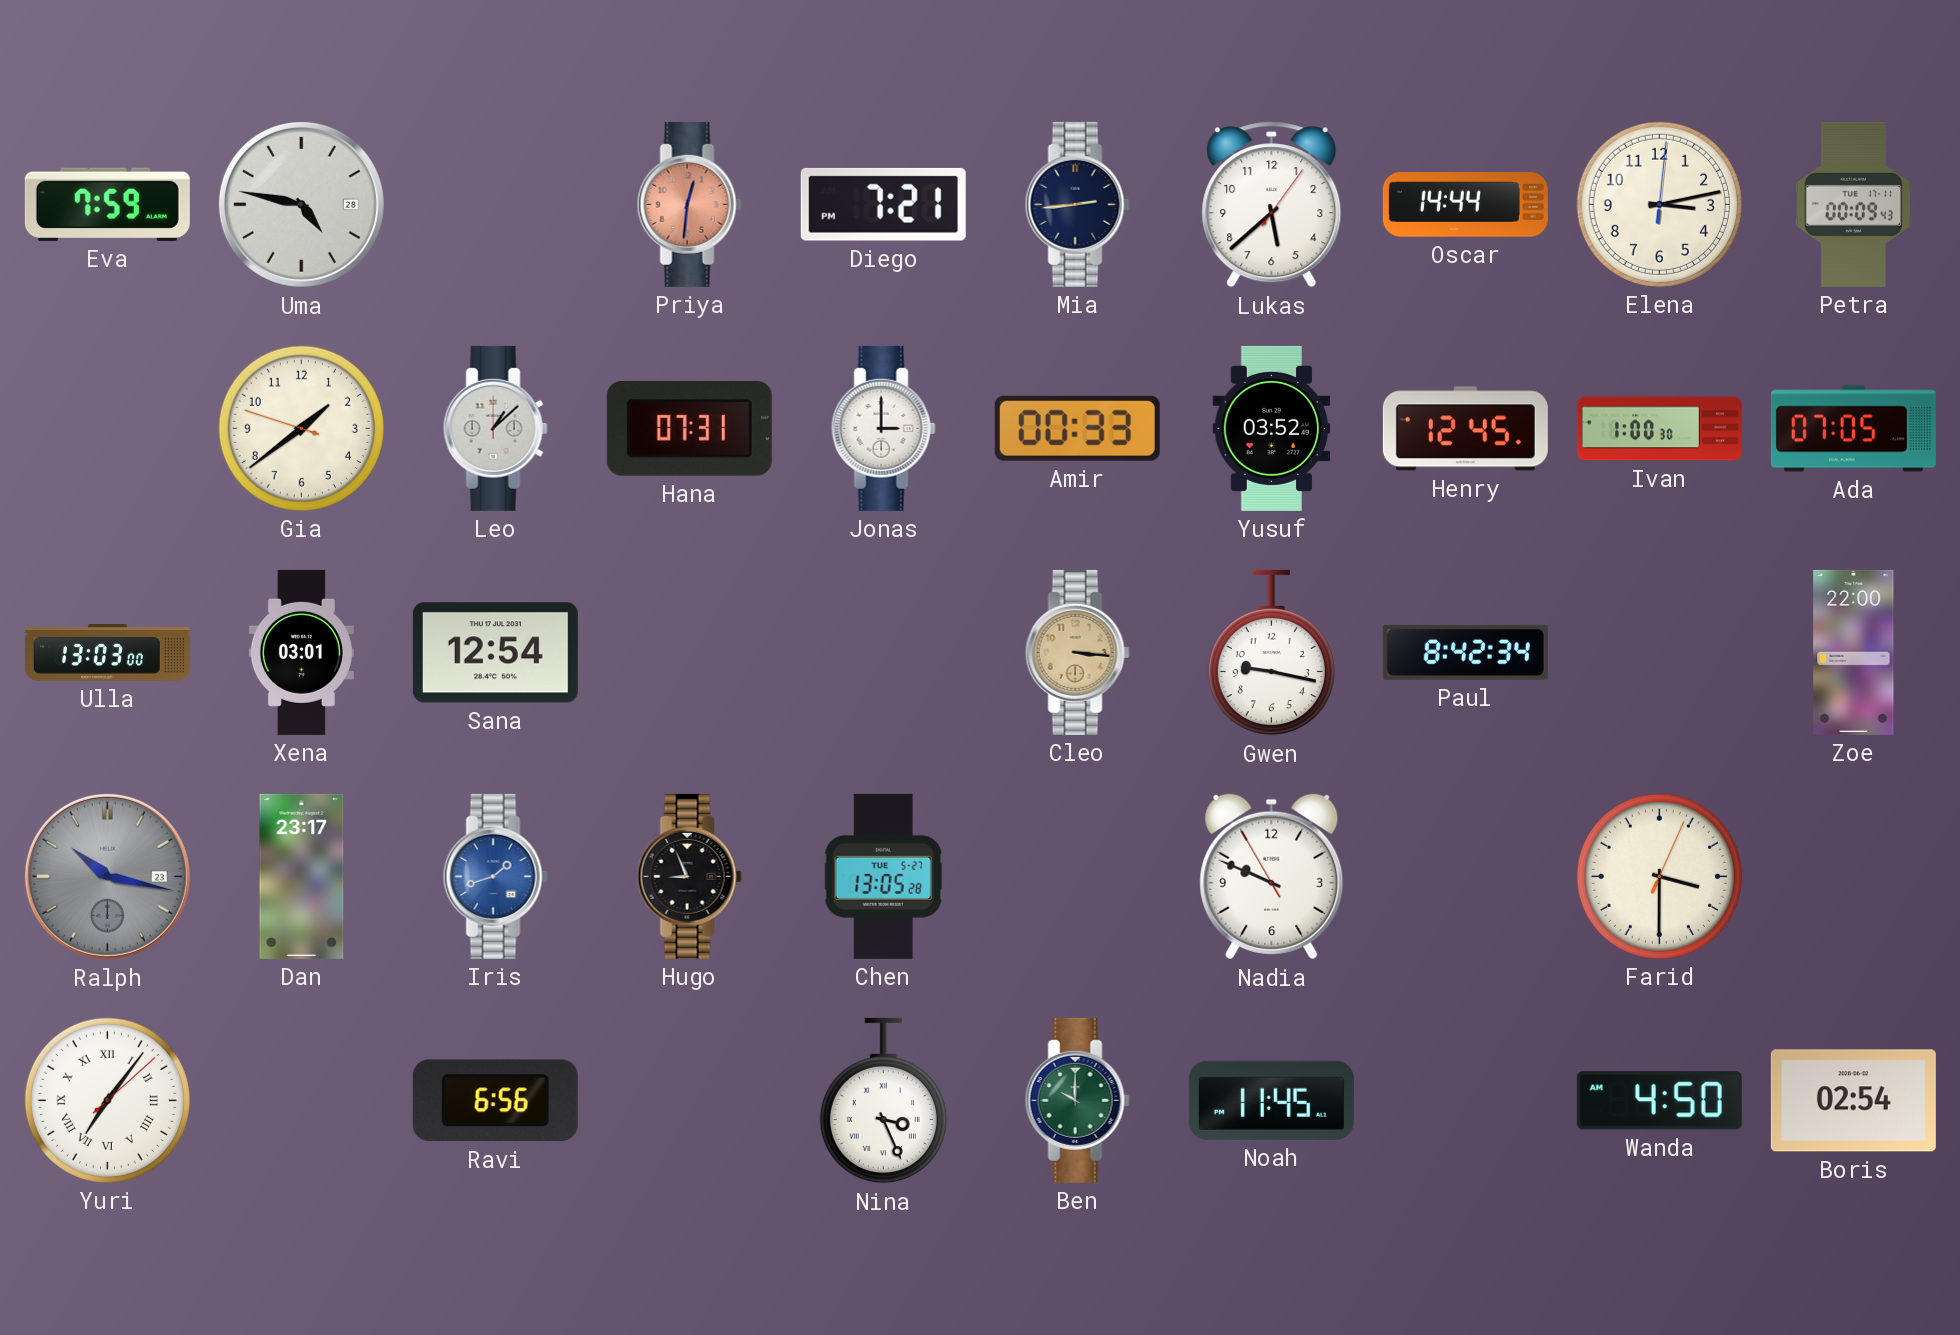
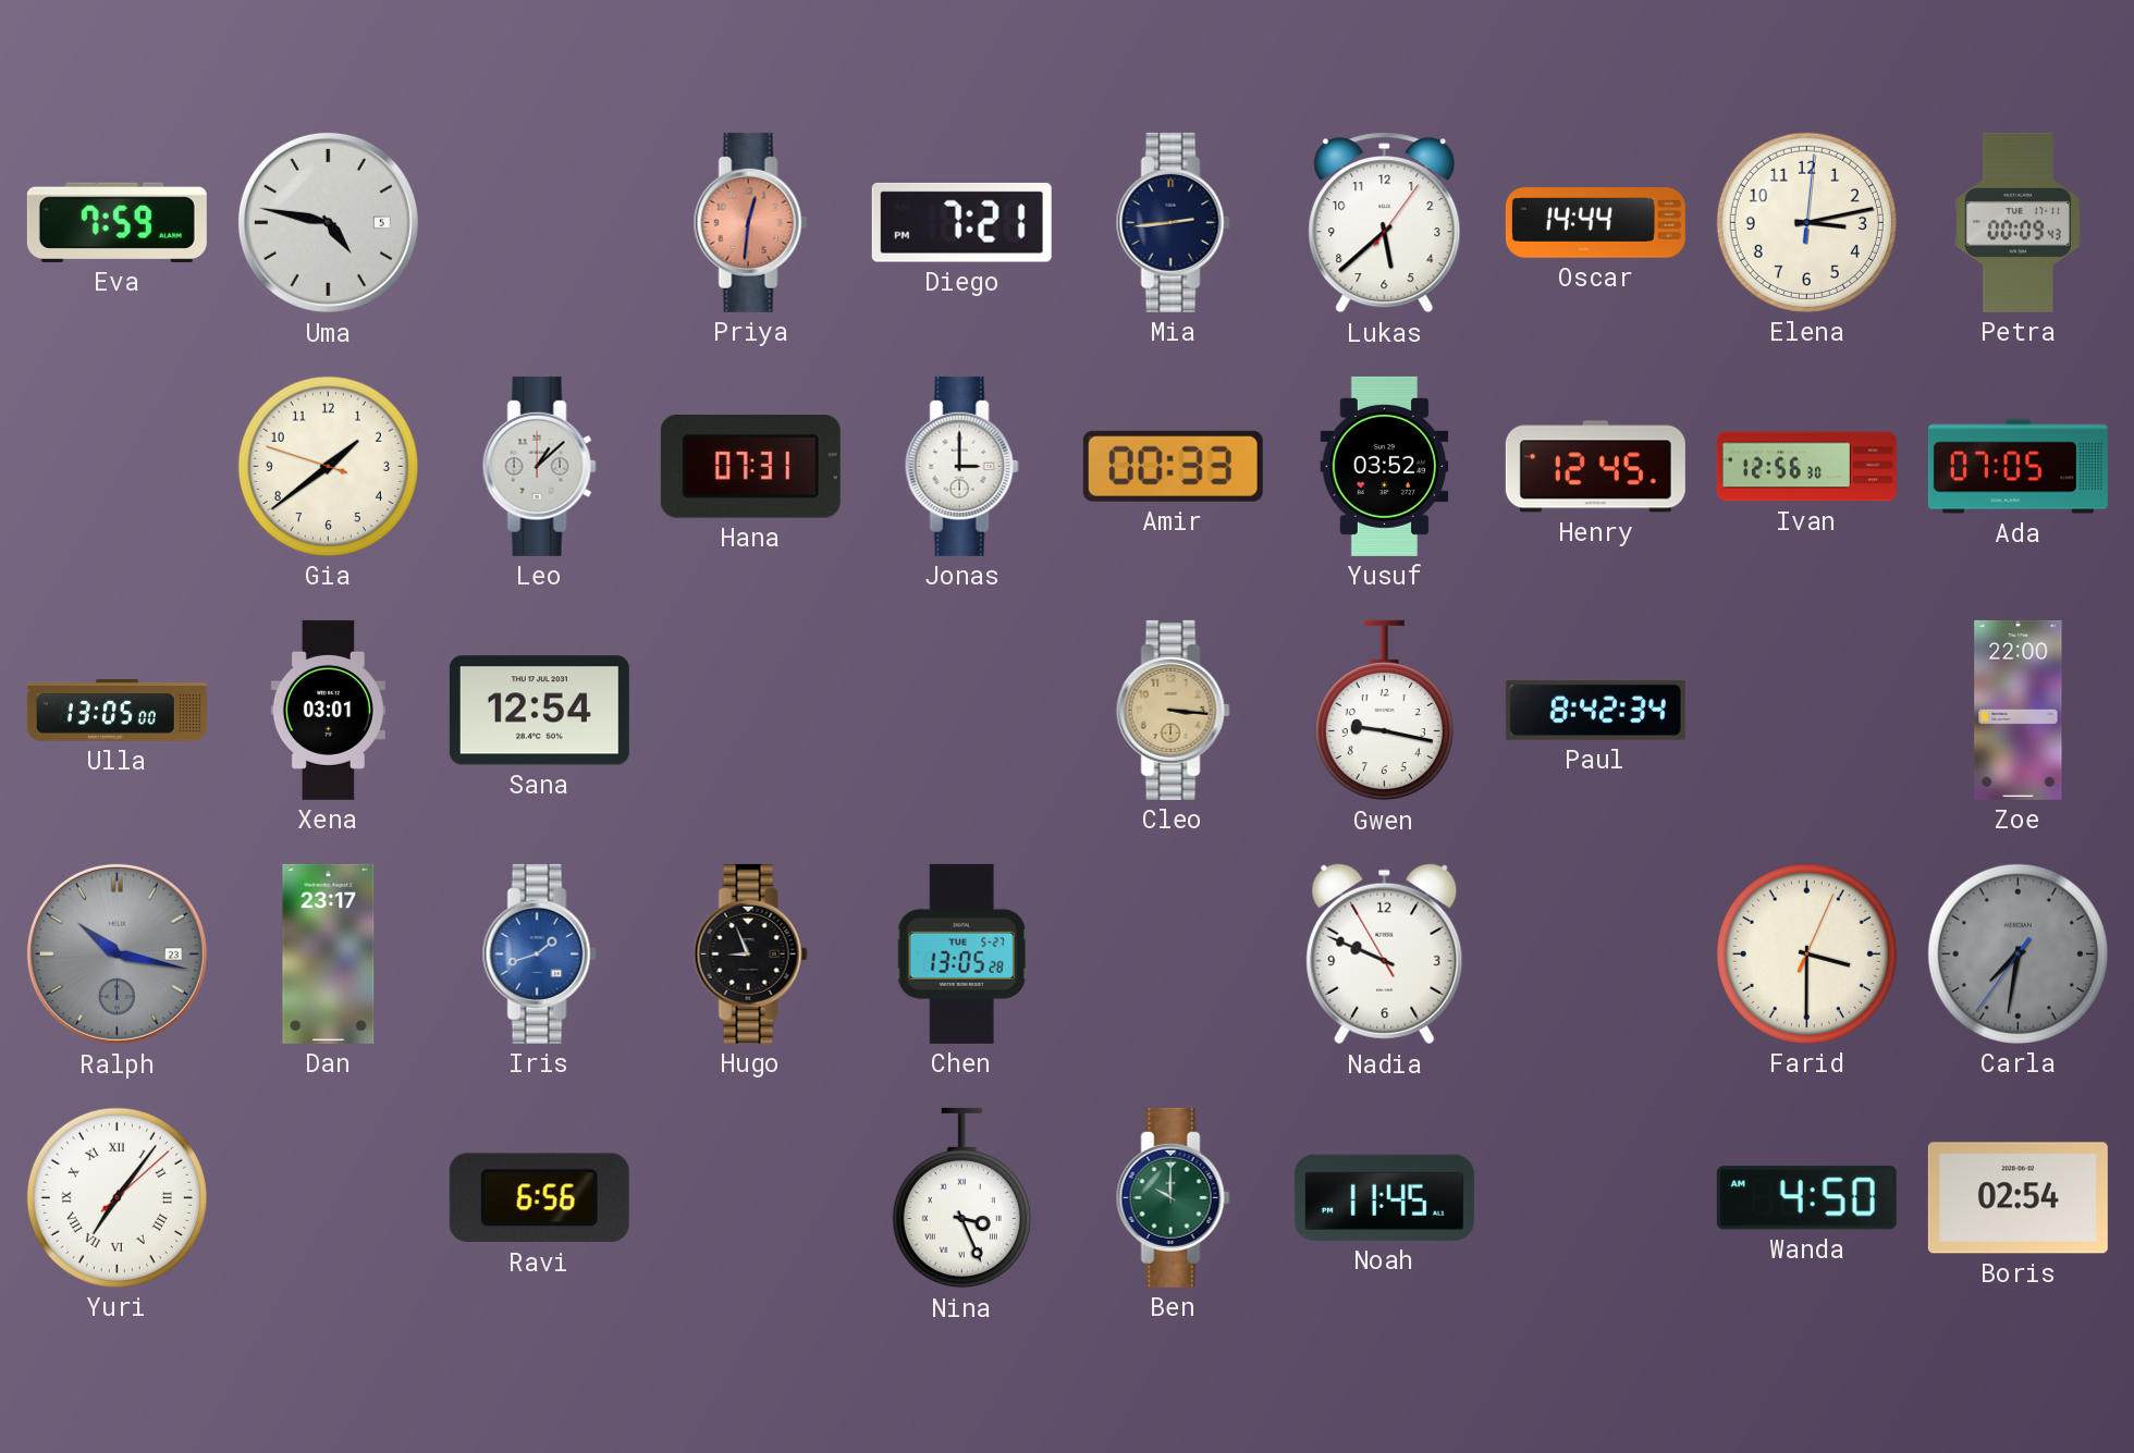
Uma date: 28 -> 5
Ivan: 1:00 -> 12:56
Ulla: 13:03 -> 13:05
Carla: none -> 7:31
